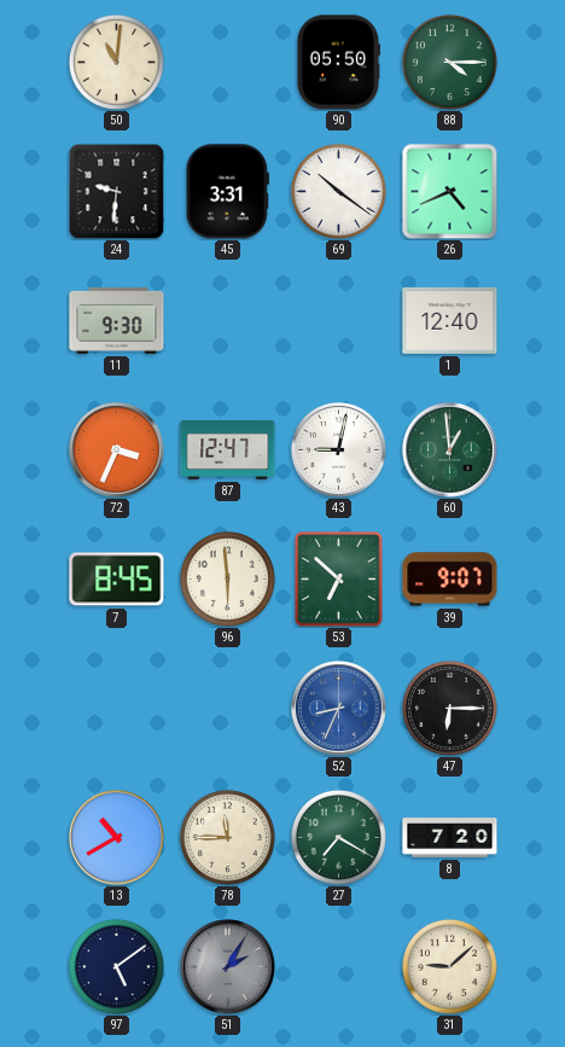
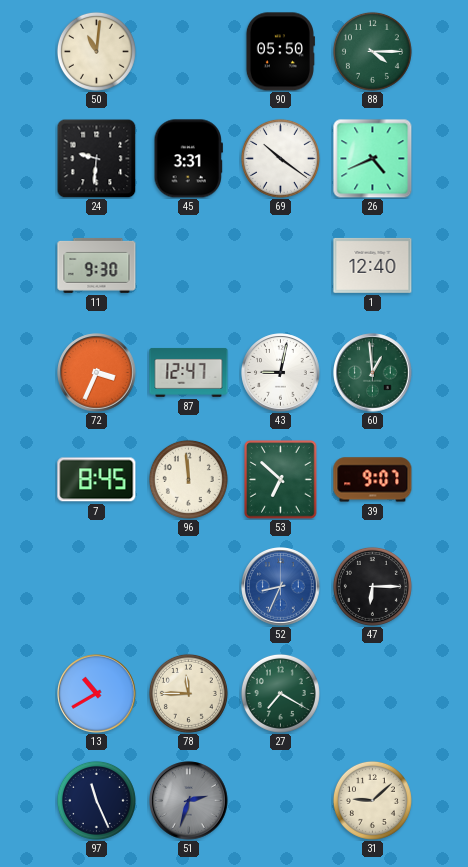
96: 5:59 -> 11:59
8: 7:20 -> none
97: 5:09 -> 11:26
51: 2:05 -> 2:33
